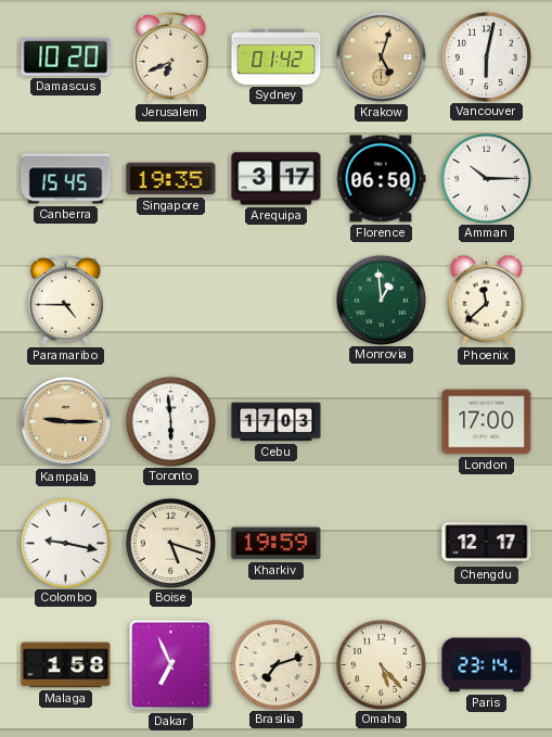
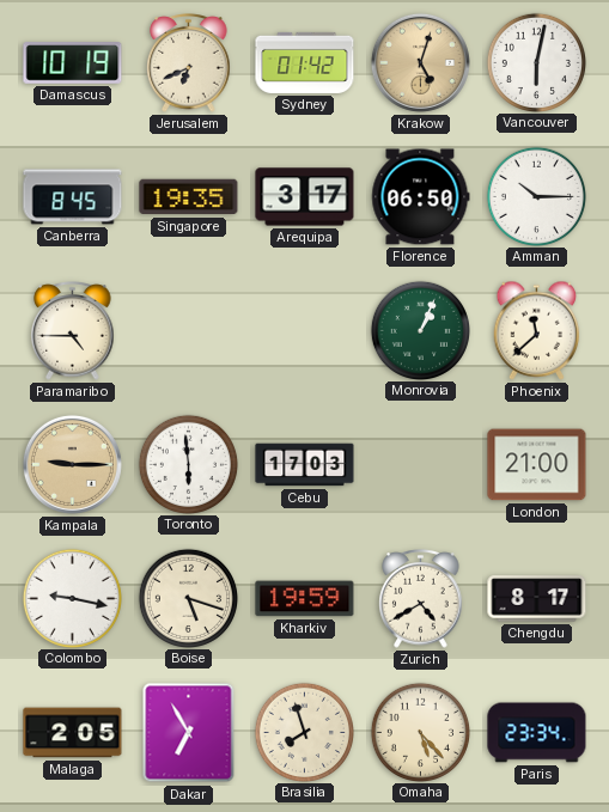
Damascus: 10:20 -> 10:19
Canberra: 15:45 -> 8:45
Monrovia: 12:59 -> 1:04
London: 17:00 -> 21:00
Zurich: none -> 4:40
Chengdu: 12:17 -> 8:17
Malaga: 1:58 -> 2:05
Dakar: 6:56 -> 6:55
Brasilia: 7:12 -> 7:57
Paris: 23:14 -> 23:34
